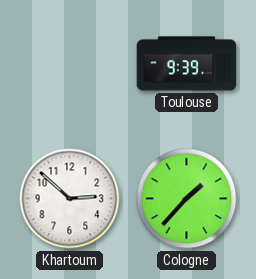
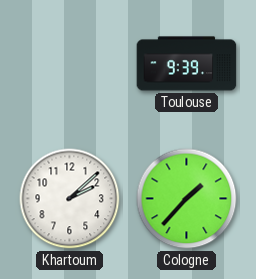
Khartoum: 2:52 -> 2:08
